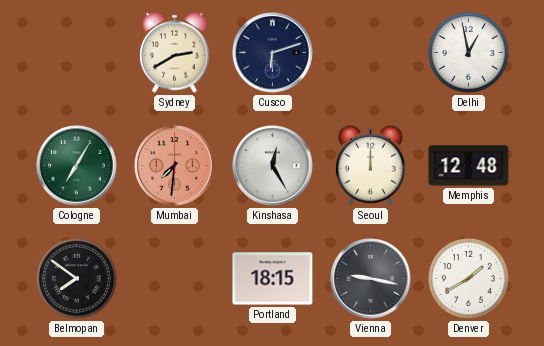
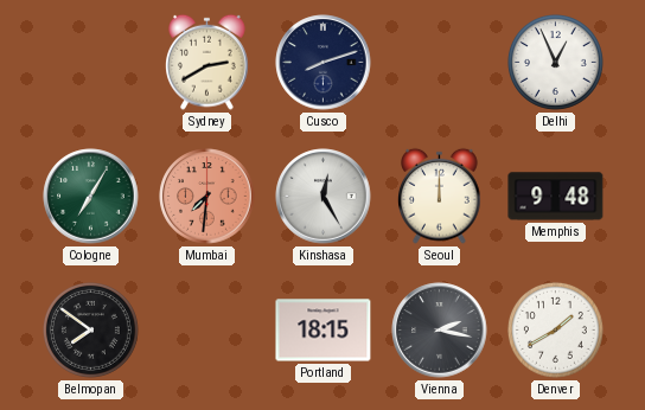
Cusco: 6:12 -> 8:12
Delhi: 12:58 -> 12:56
Memphis: 12:48 -> 9:48
Vienna: 9:17 -> 2:17
